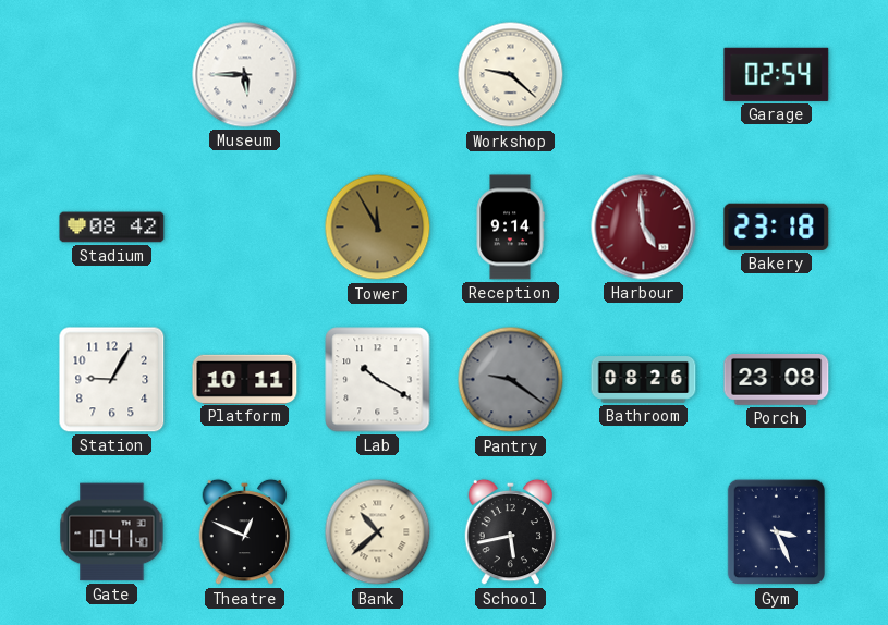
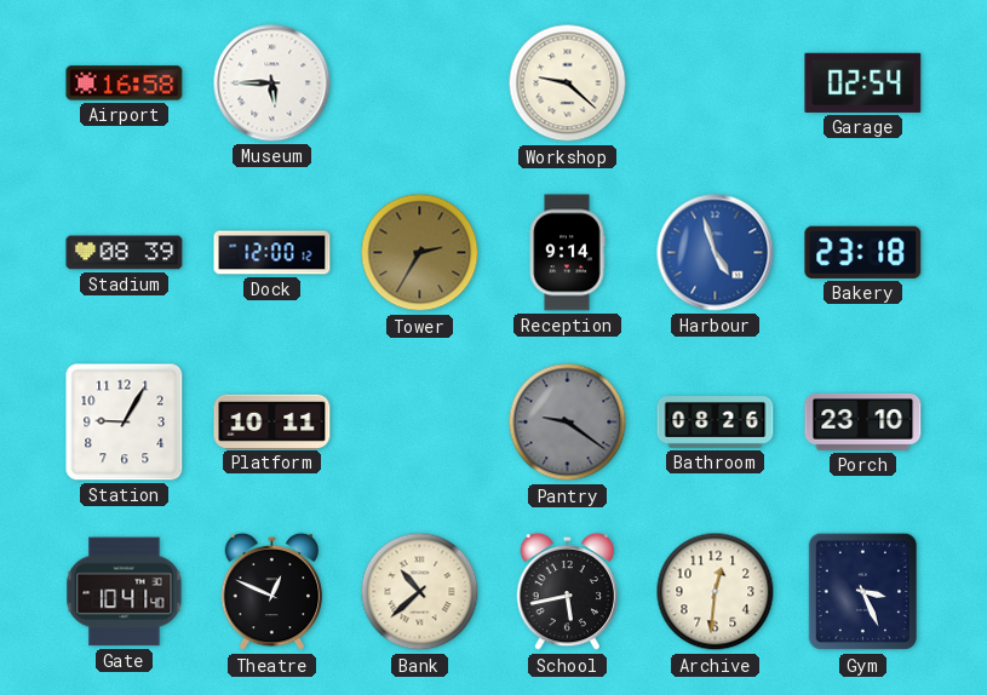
Airport: none -> 16:58
Stadium: 08:42 -> 08:39
Dock: none -> 12:00
Tower: 11:55 -> 2:35
Harbour: 4:59 -> 4:57
Harbour dial: burgundy -> blue
Lab: 10:20 -> none
Porch: 23:08 -> 23:10
Archive: none -> 12:31
